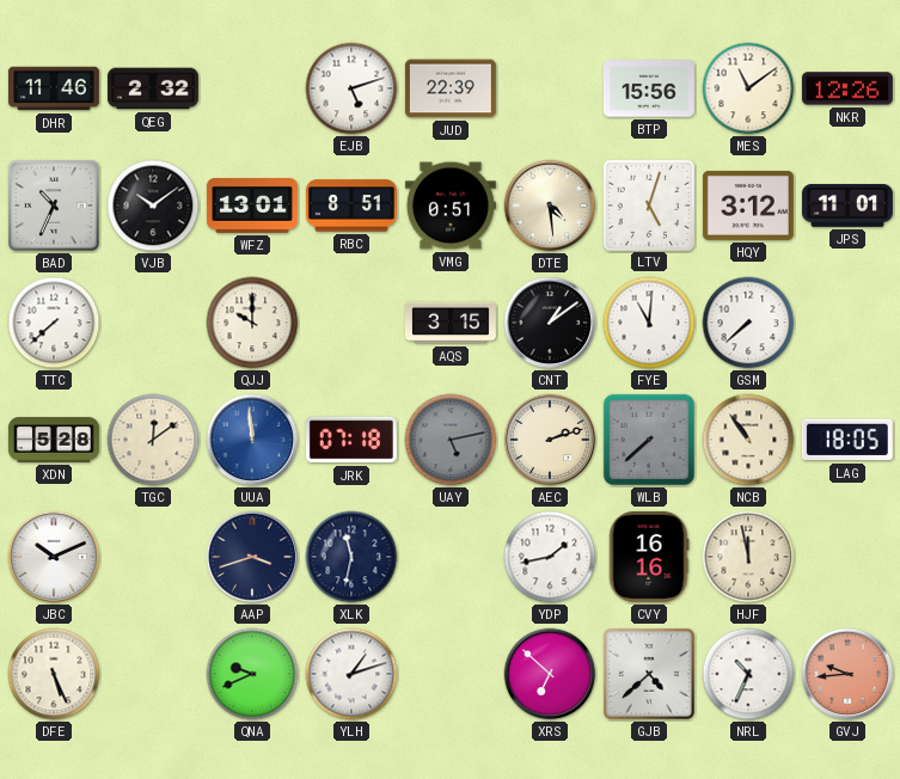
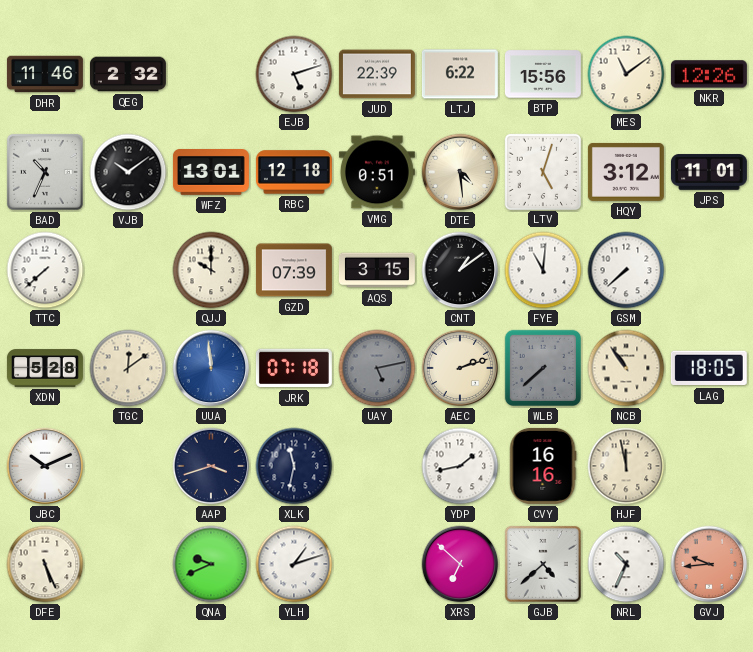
LTJ: none -> 6:22
RBC: 8:51 -> 12:18
GZD: none -> 07:39
